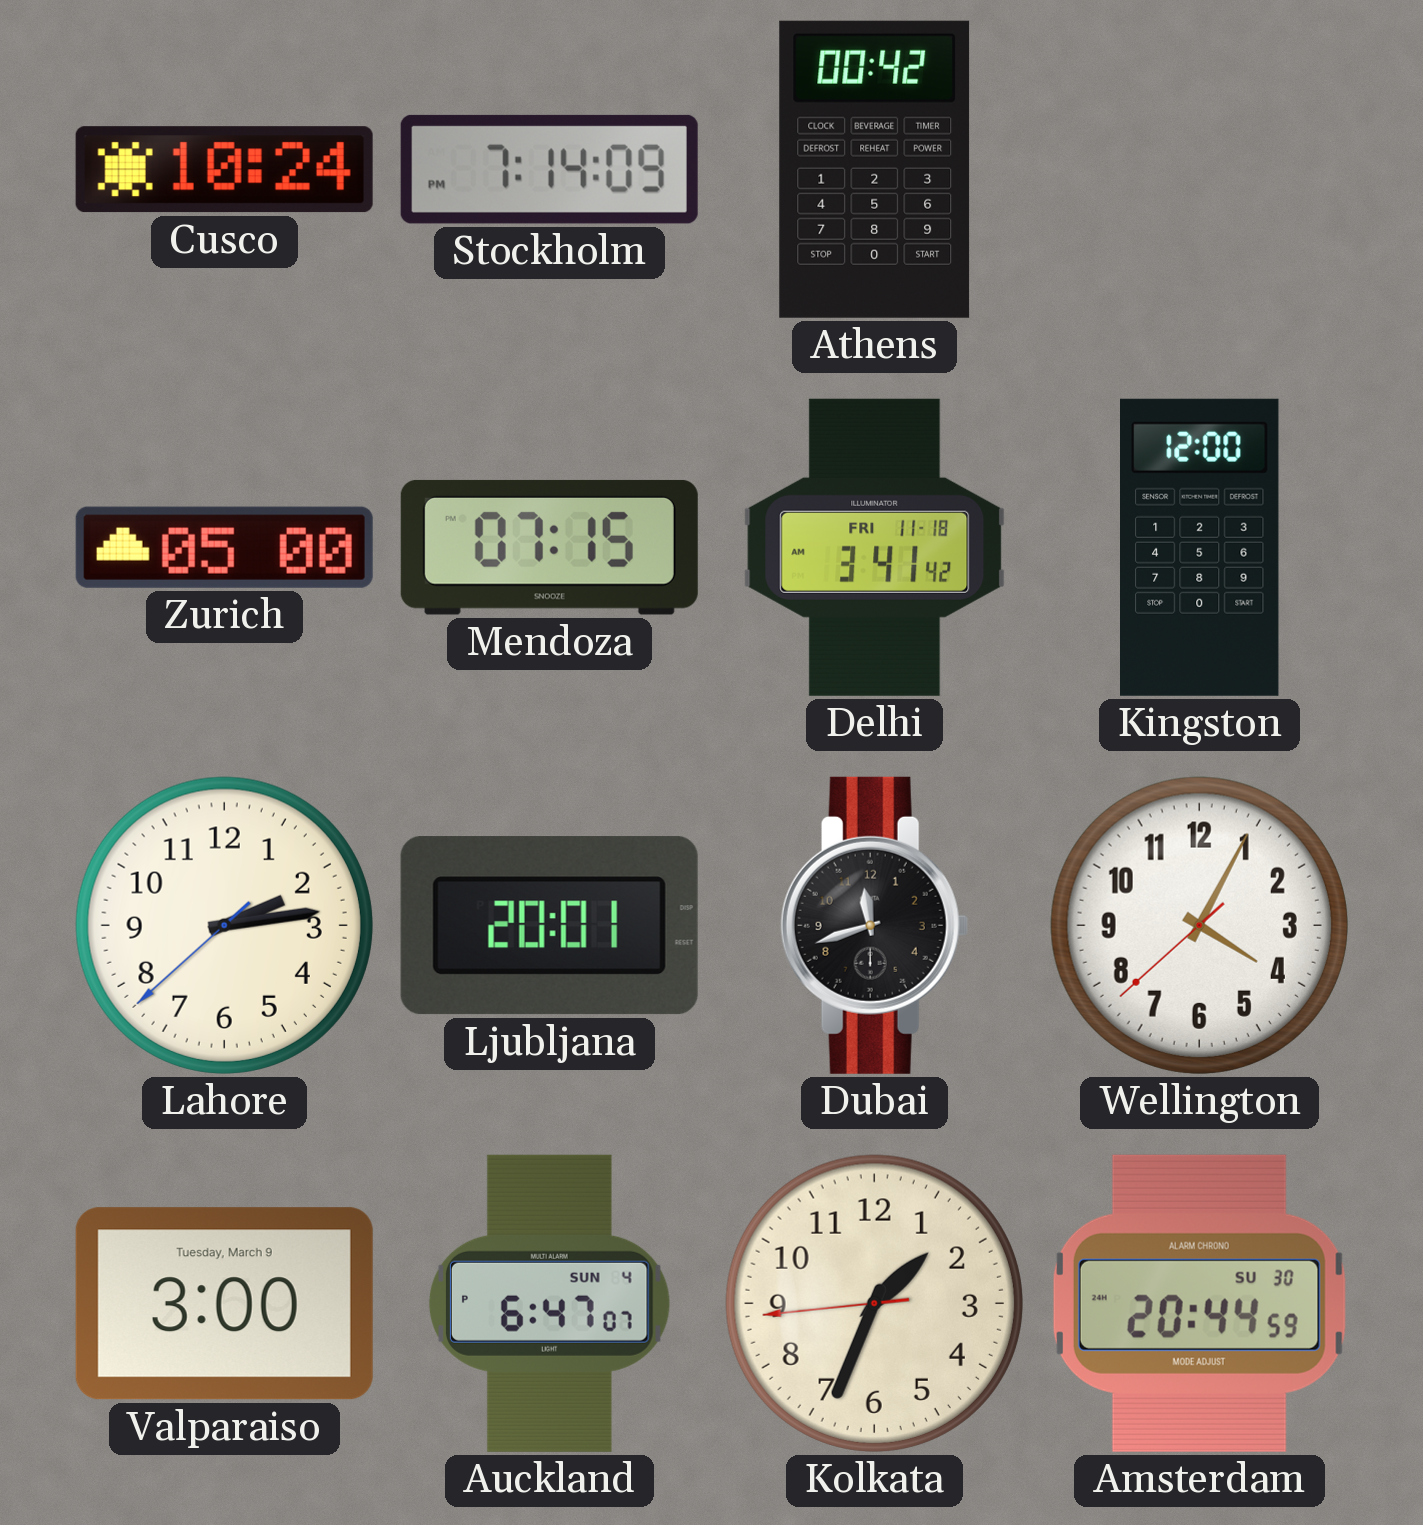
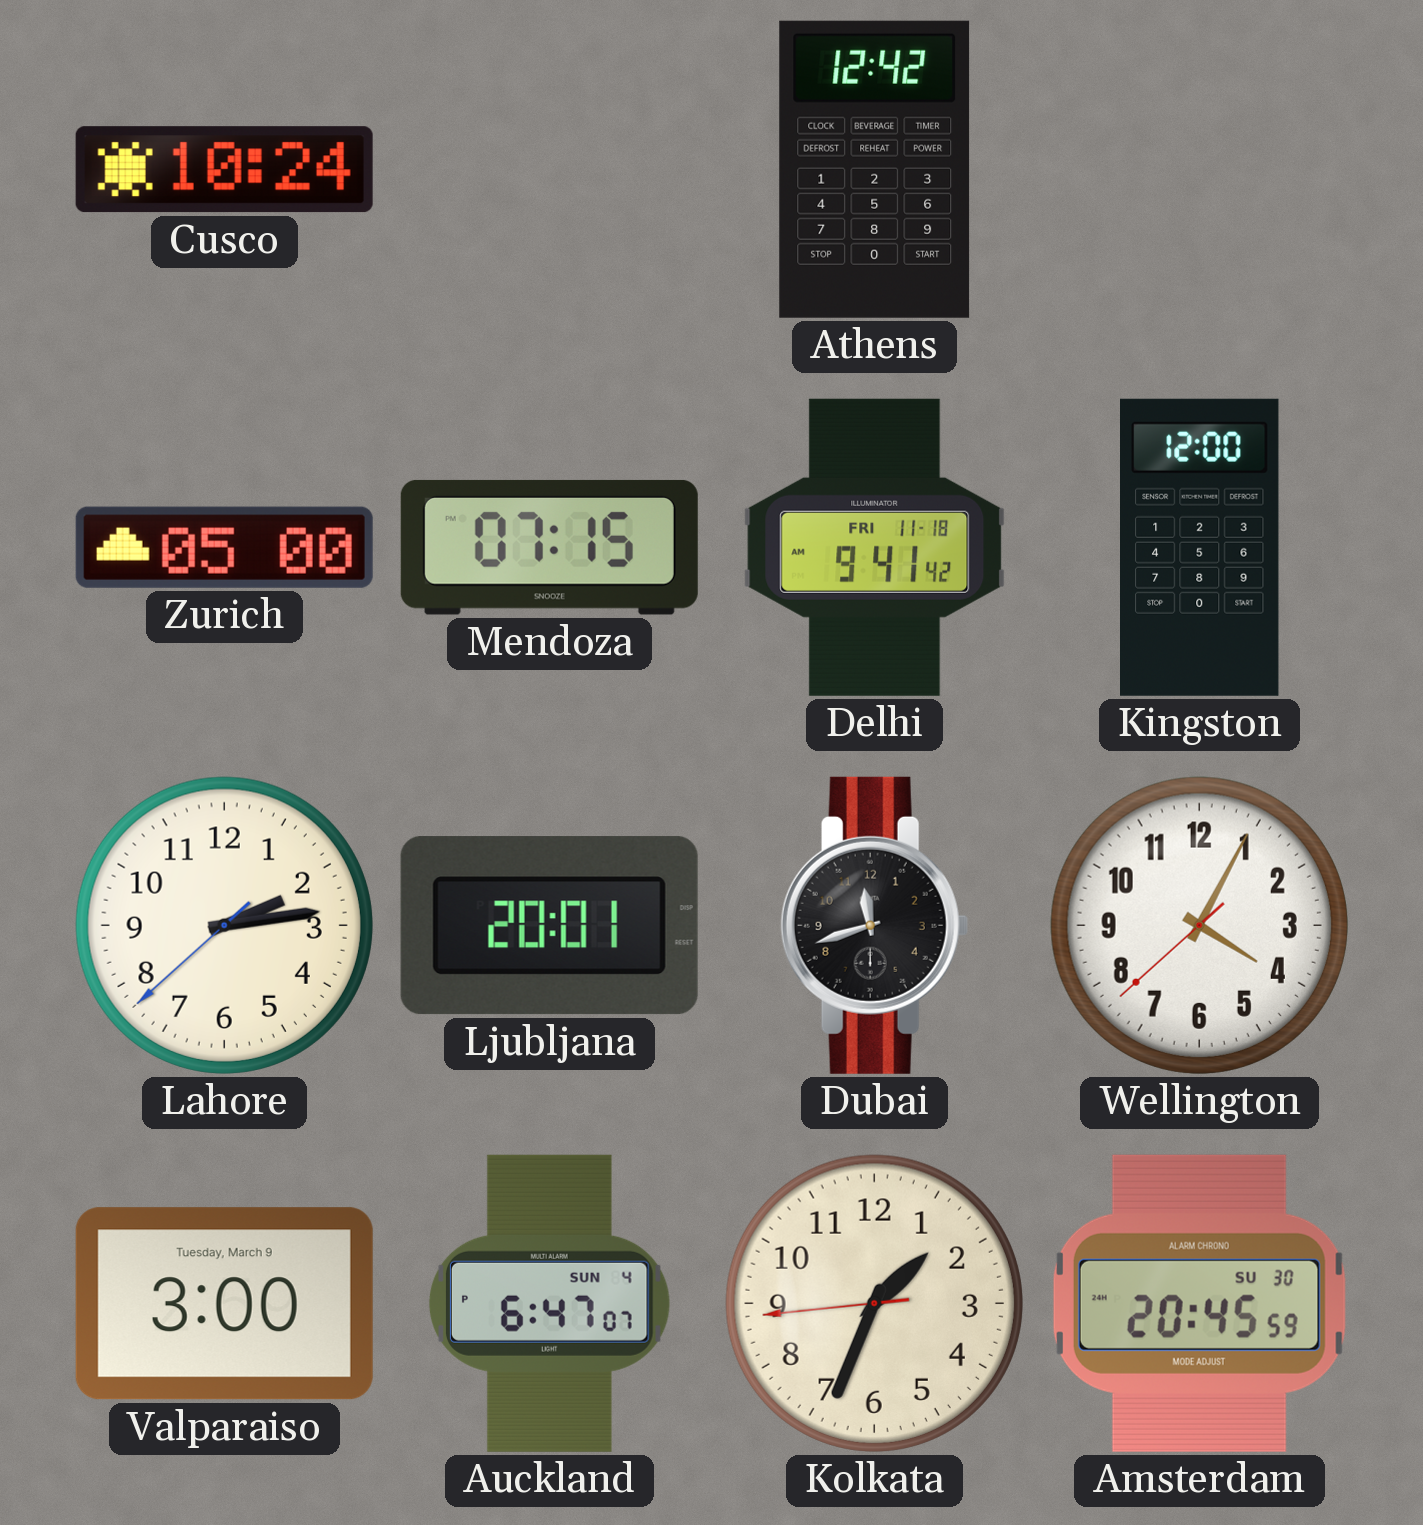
Stockholm: 7:14 -> none
Athens: 00:42 -> 12:42
Delhi: 3:41 -> 9:41
Amsterdam: 20:44 -> 20:45
